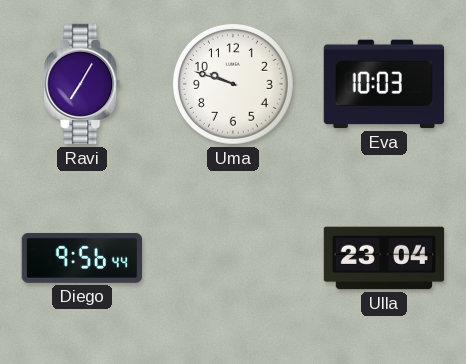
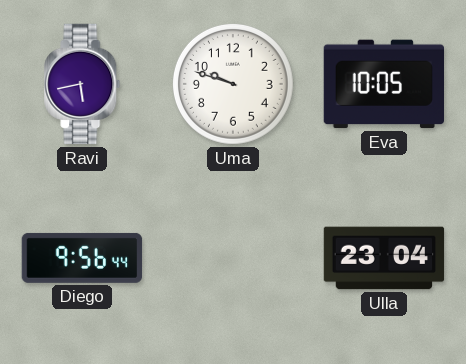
Ravi: 7:05 -> 5:43
Eva: 10:03 -> 10:05
